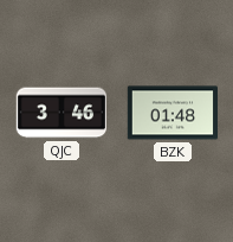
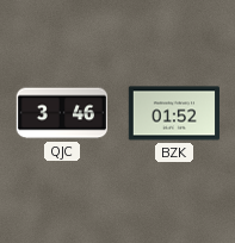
BZK: 01:48 -> 01:52
